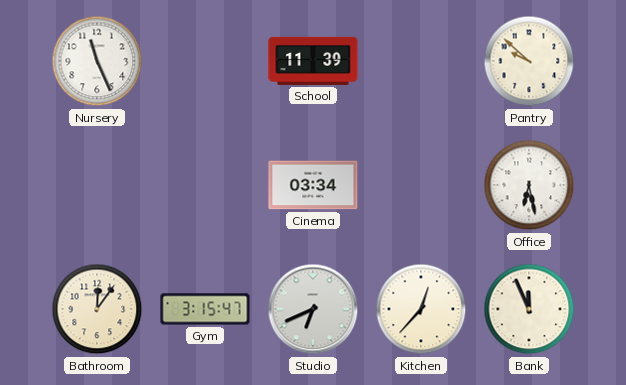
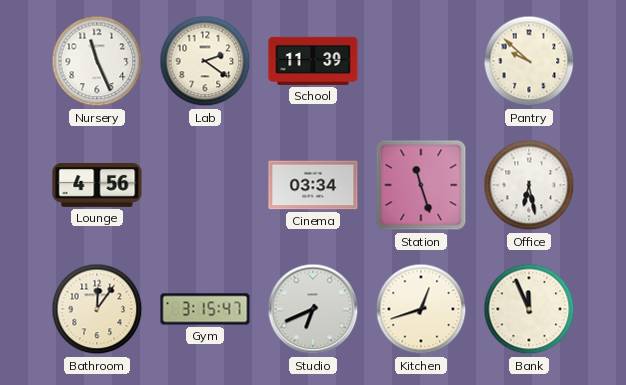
Lab: none -> 2:21
Lounge: none -> 4:56
Station: none -> 11:27
Kitchen: 12:37 -> 12:42
